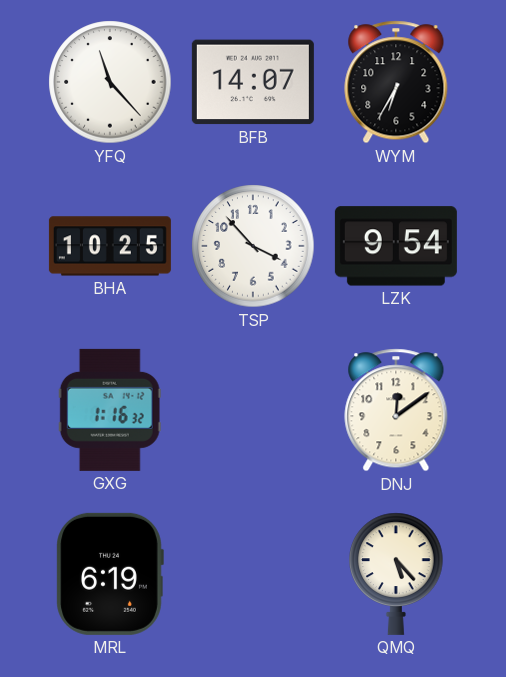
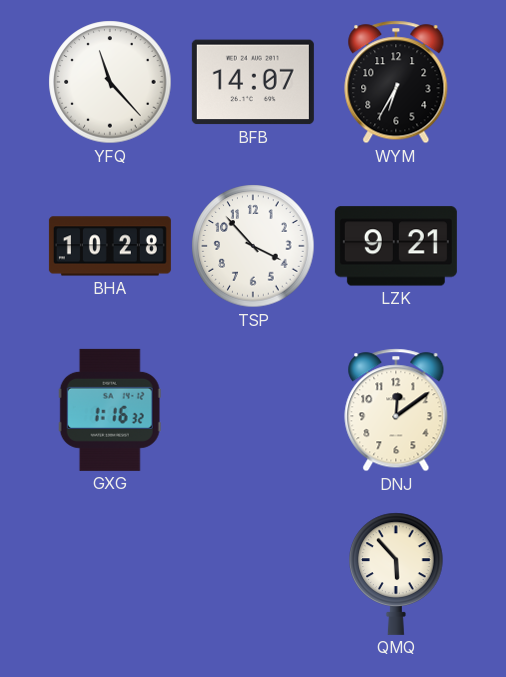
BHA: 10:25 -> 10:28
LZK: 9:54 -> 9:21
MRL: 6:19 -> none
QMQ: 5:23 -> 5:53
